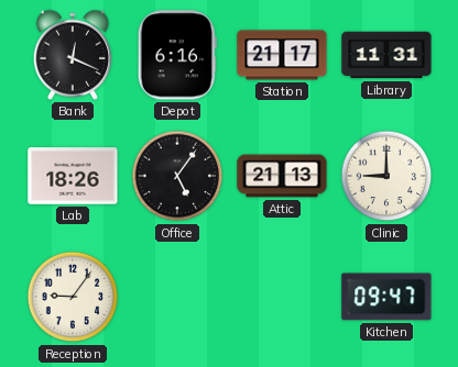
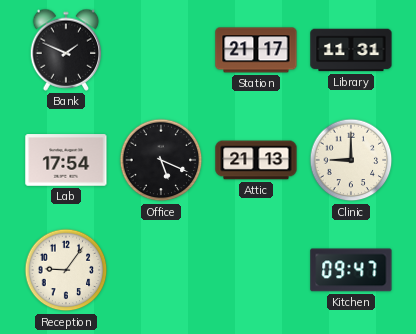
Bank: 12:19 -> 1:49
Depot: 6:16 -> none
Lab: 18:26 -> 17:54
Office: 5:06 -> 5:19
